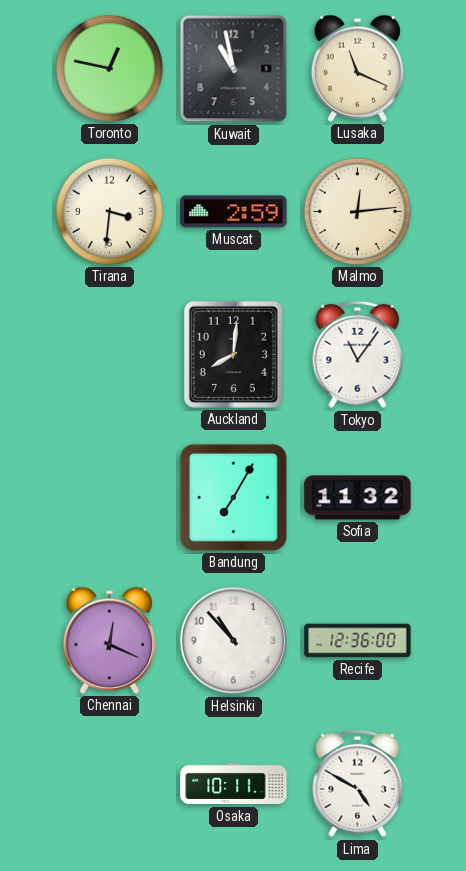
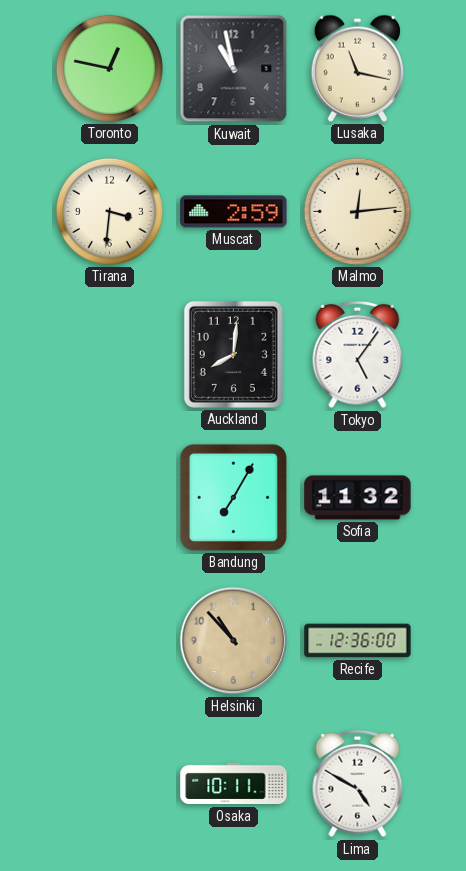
Lusaka: 11:19 -> 11:17
Tokyo: 11:06 -> 5:06
Chennai: 12:19 -> none
Helsinki dial: white -> champagne
